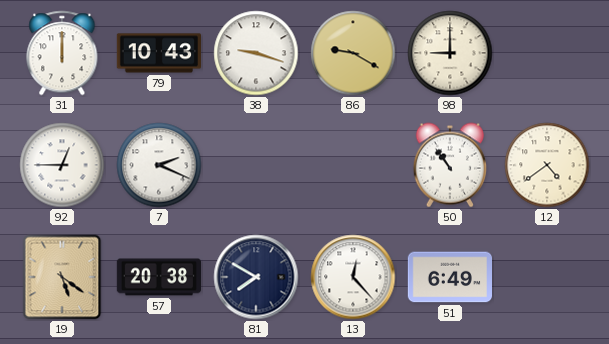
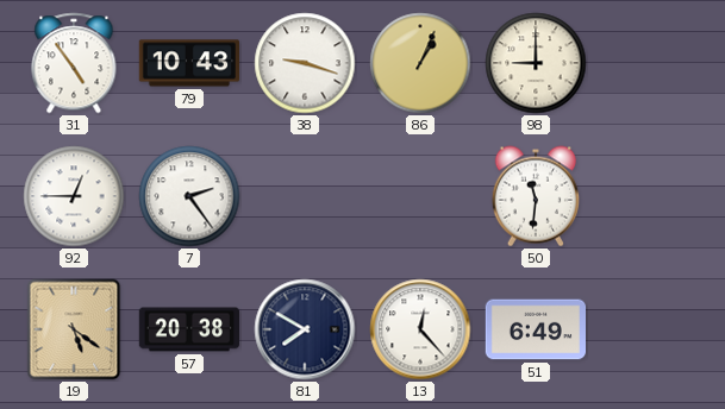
31: 12:00 -> 4:54
86: 9:20 -> 1:04
7: 2:19 -> 2:24
50: 10:54 -> 11:31
12: 4:39 -> none
